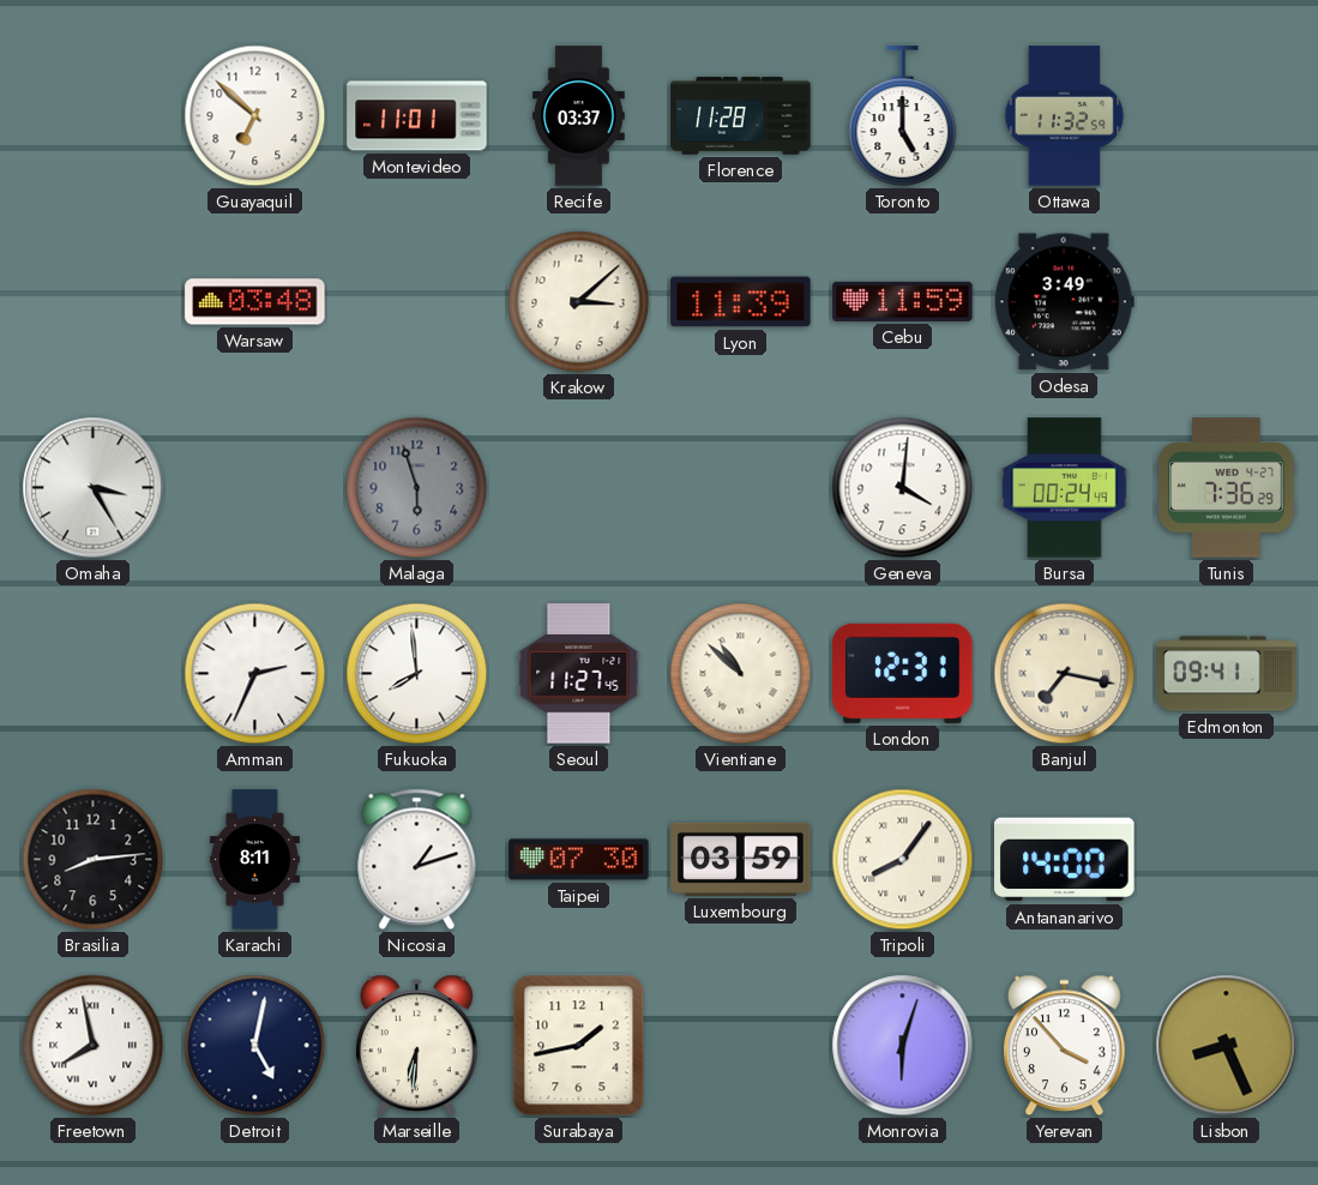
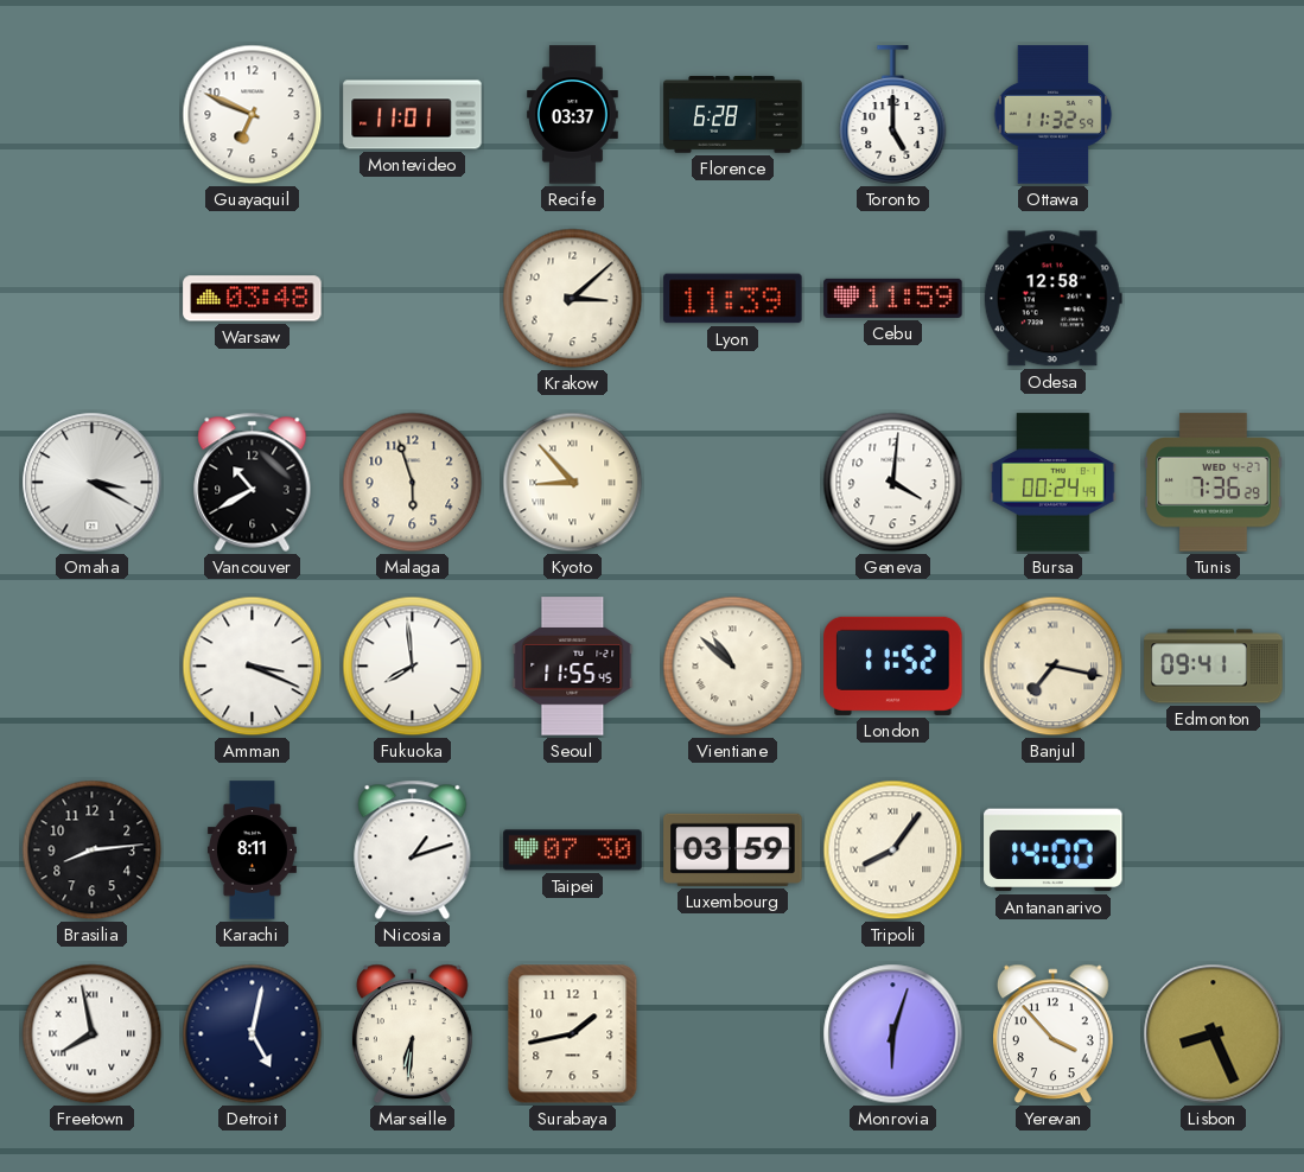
Guayaquil: 6:52 -> 6:49
Florence: 11:28 -> 6:28
Odesa: 3:49 -> 12:58
Omaha: 3:25 -> 3:20
Vancouver: none -> 10:40
Malaga dial: grey -> cream
Kyoto: none -> 8:53
Amman: 2:34 -> 3:19
Seoul: 11:27 -> 11:55
London: 12:31 -> 11:52
